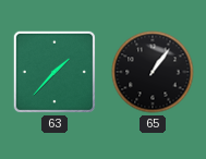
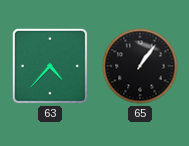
63: 1:37 -> 4:37
